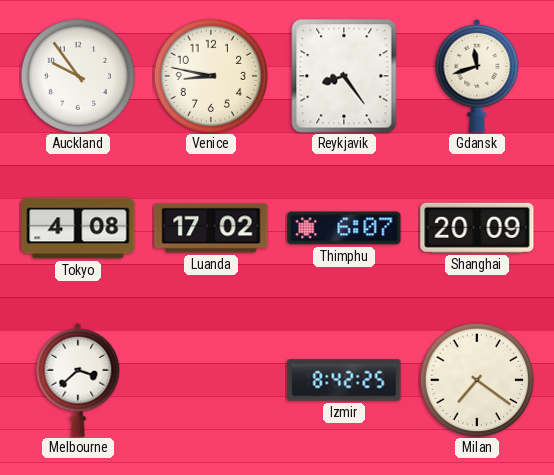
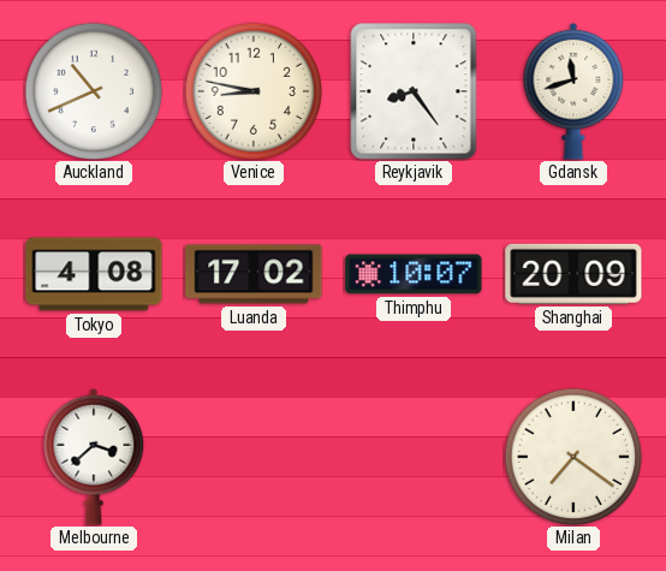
Auckland: 9:54 -> 10:41
Thimphu: 6:07 -> 10:07
Izmir: 8:42 -> none
